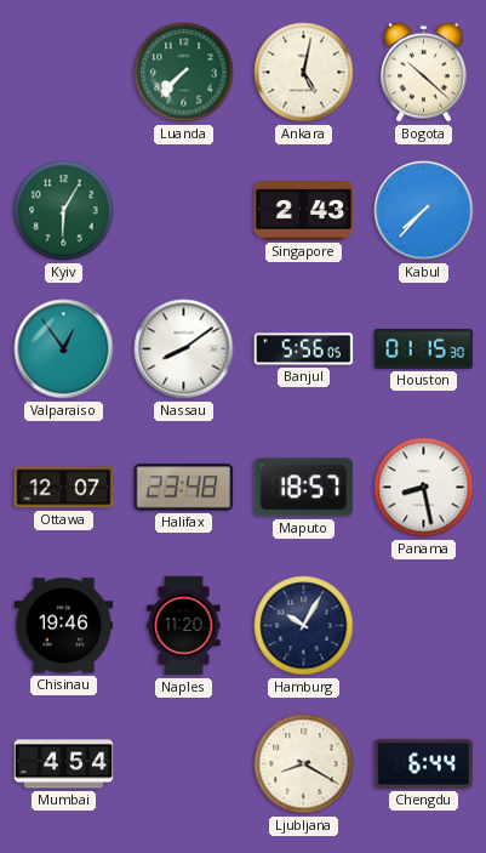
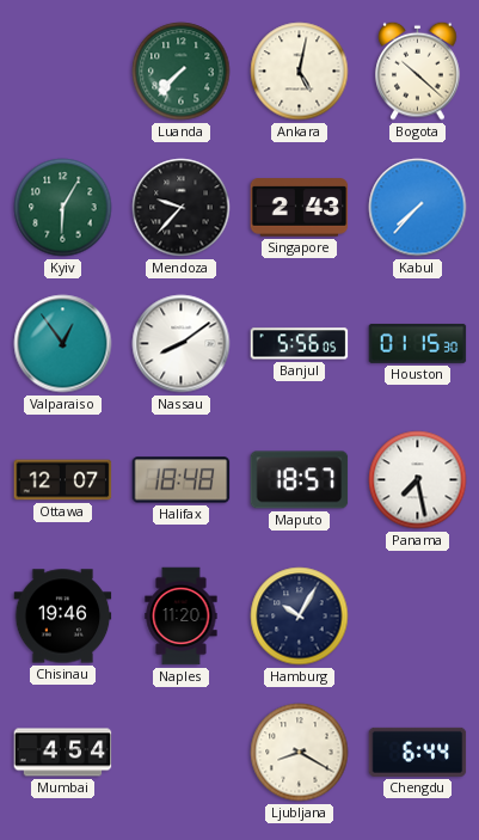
Mendoza: none -> 9:37
Halifax: 23:48 -> 18:48
Panama: 8:28 -> 7:28
